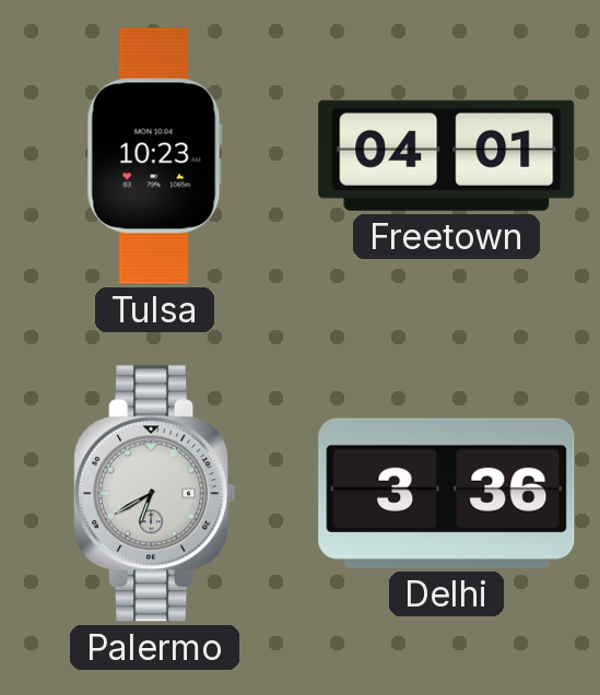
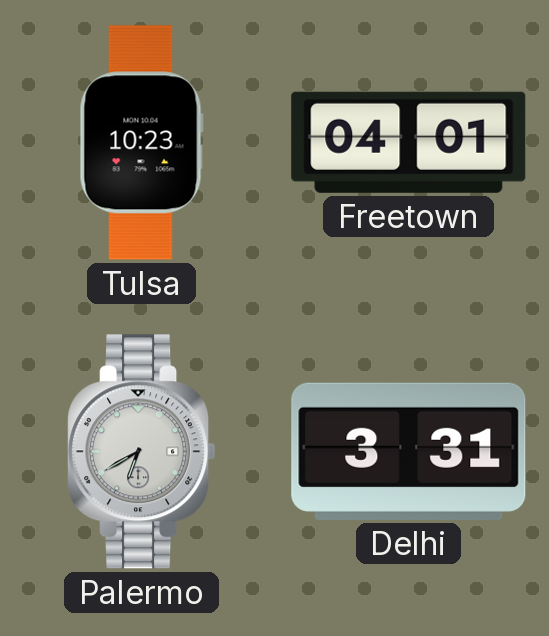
Delhi: 3:36 -> 3:31
